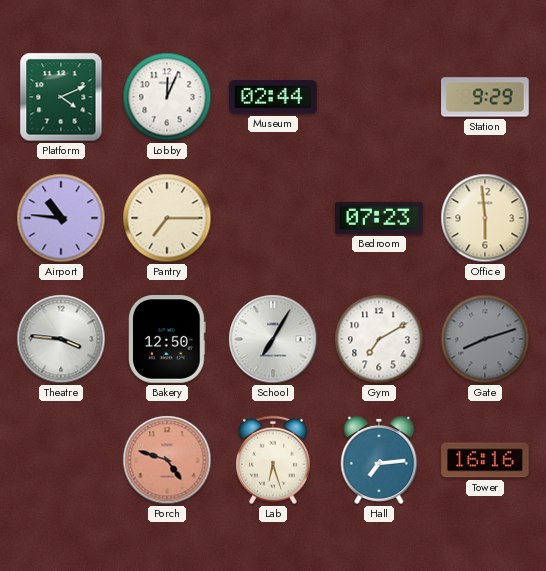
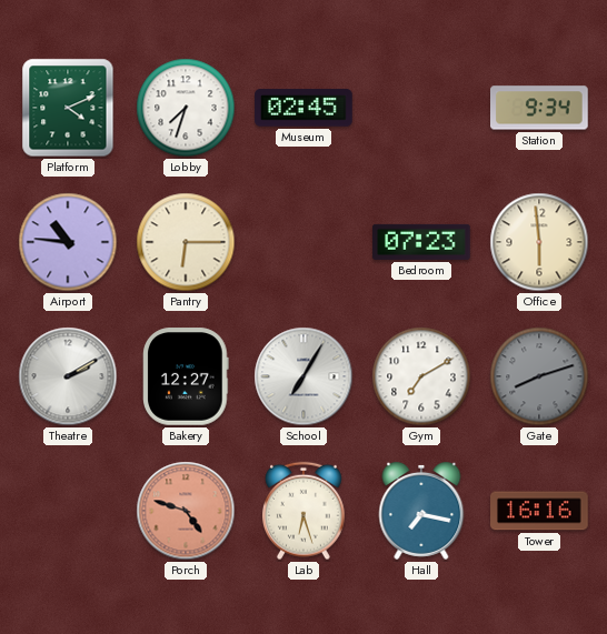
Lobby: 12:04 -> 7:33
Museum: 02:44 -> 02:45
Station: 9:29 -> 9:34
Pantry: 7:15 -> 6:15
Theatre: 3:46 -> 2:10
Bakery: 12:50 -> 12:27
Hall: 7:14 -> 7:17
